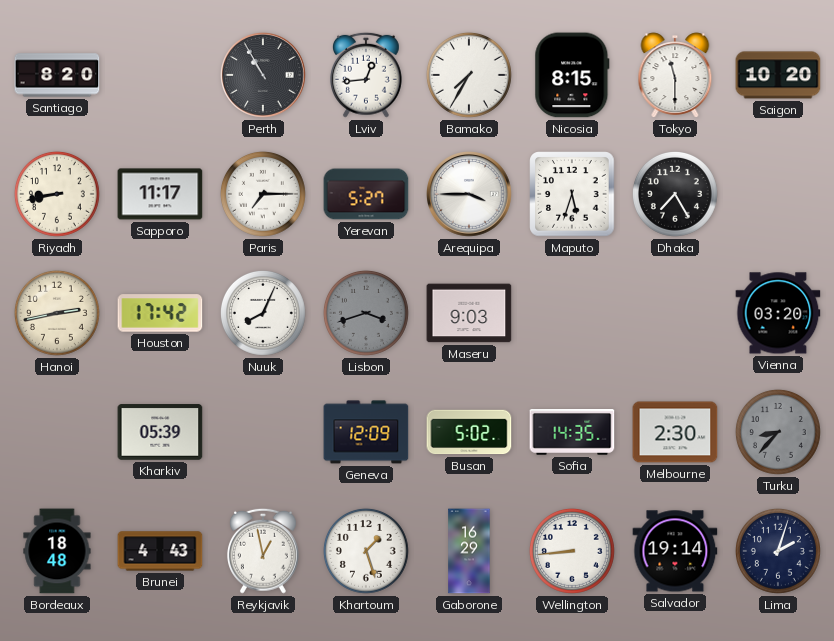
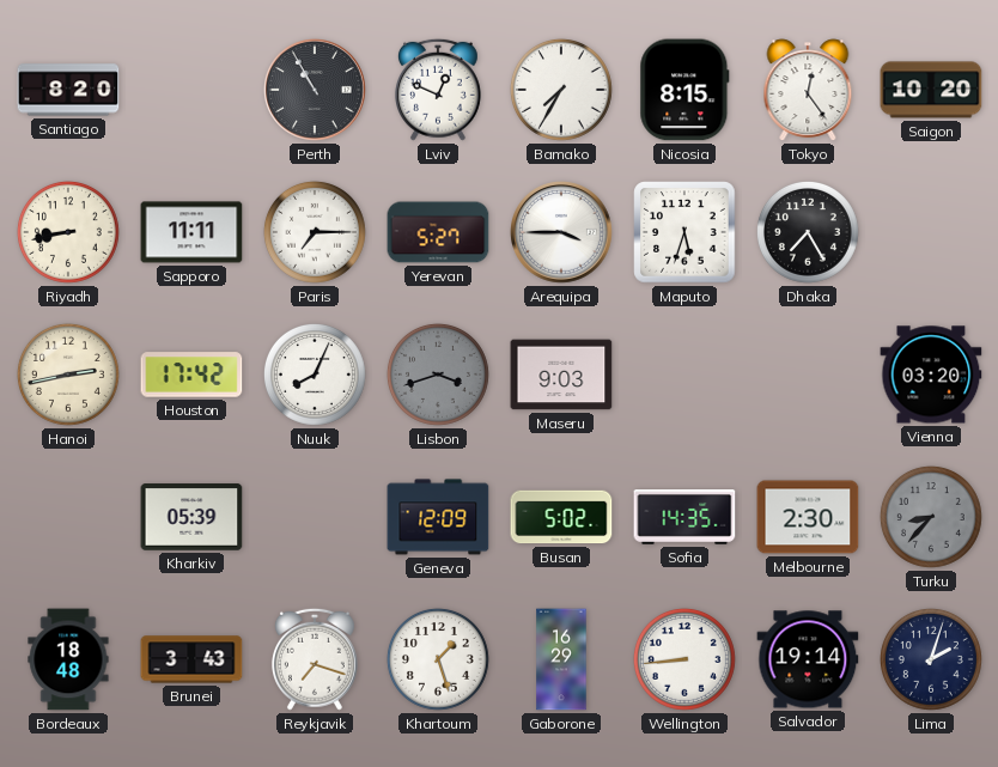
Lviv: 12:44 -> 12:49
Tokyo: 11:30 -> 12:24
Sapporo: 11:17 -> 11:11
Brunei: 4:43 -> 3:43
Reykjavik: 12:58 -> 7:18
